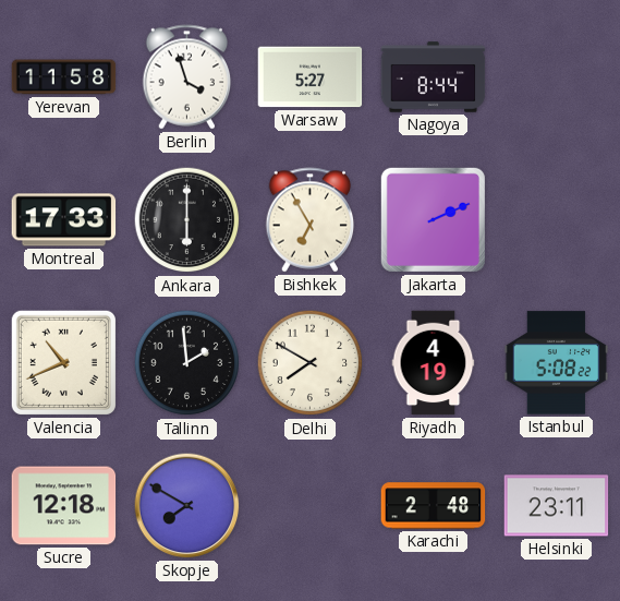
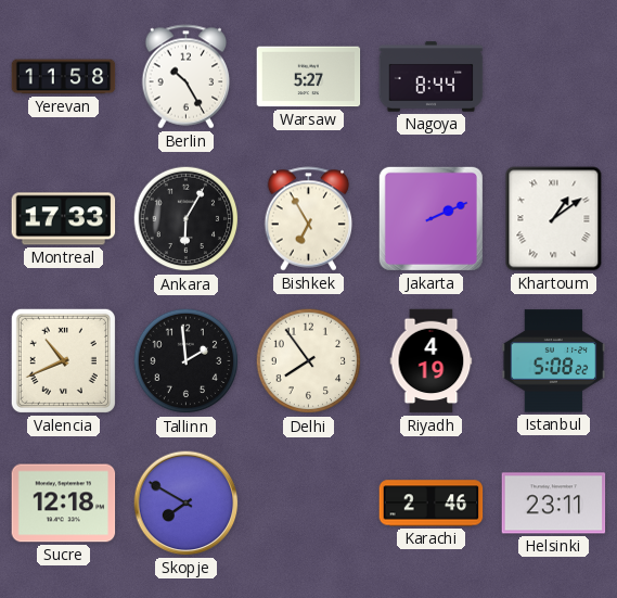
Berlin: 3:57 -> 10:25
Ankara: 6:00 -> 6:05
Khartoum: none -> 1:09
Delhi: 7:50 -> 7:54
Karachi: 2:48 -> 2:46
